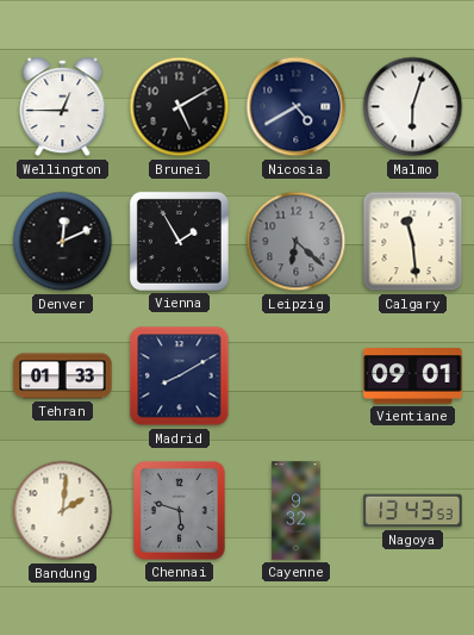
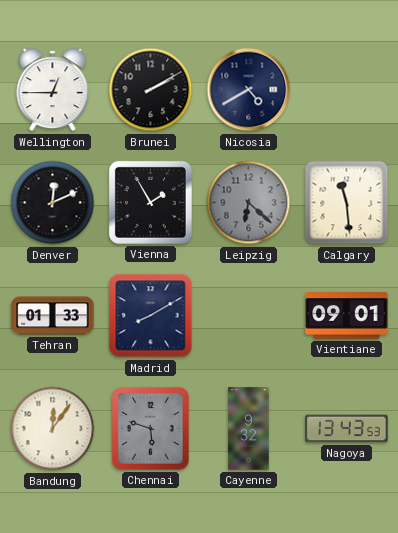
Brunei: 5:10 -> 2:10
Malmo: 6:03 -> none
Bandung: 2:01 -> 12:06
